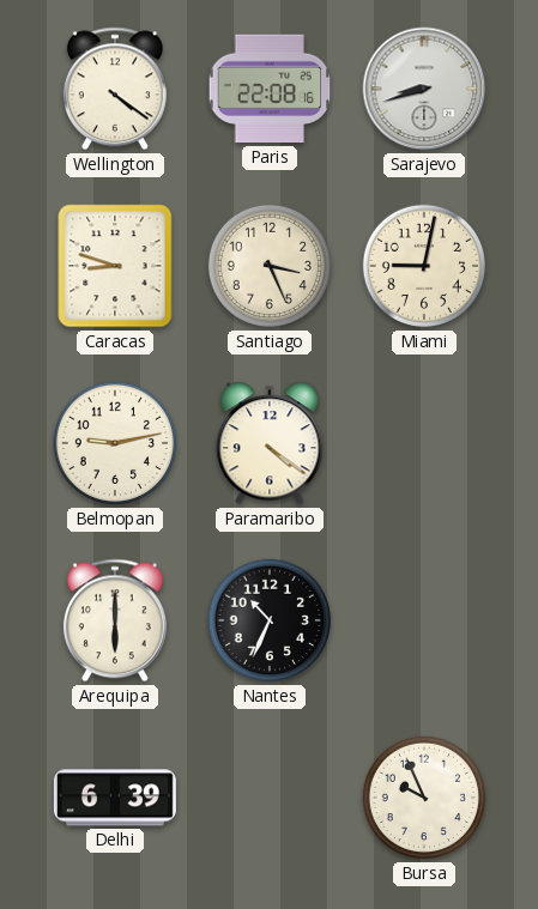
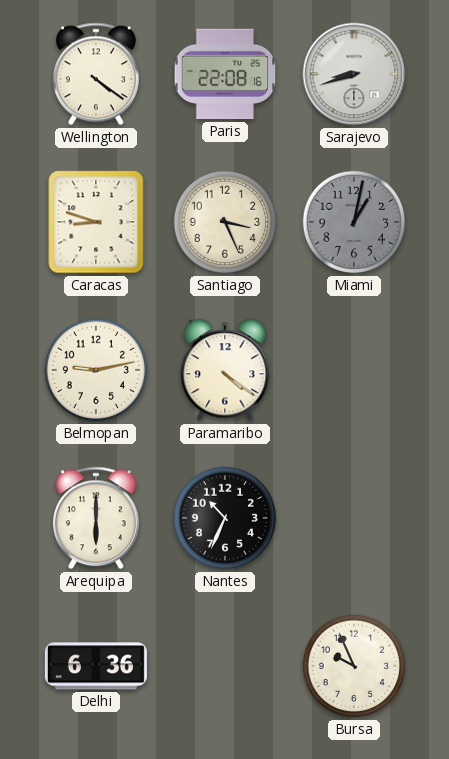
Miami: 9:02 -> 1:02
Miami dial: cream -> grey
Delhi: 6:39 -> 6:36
